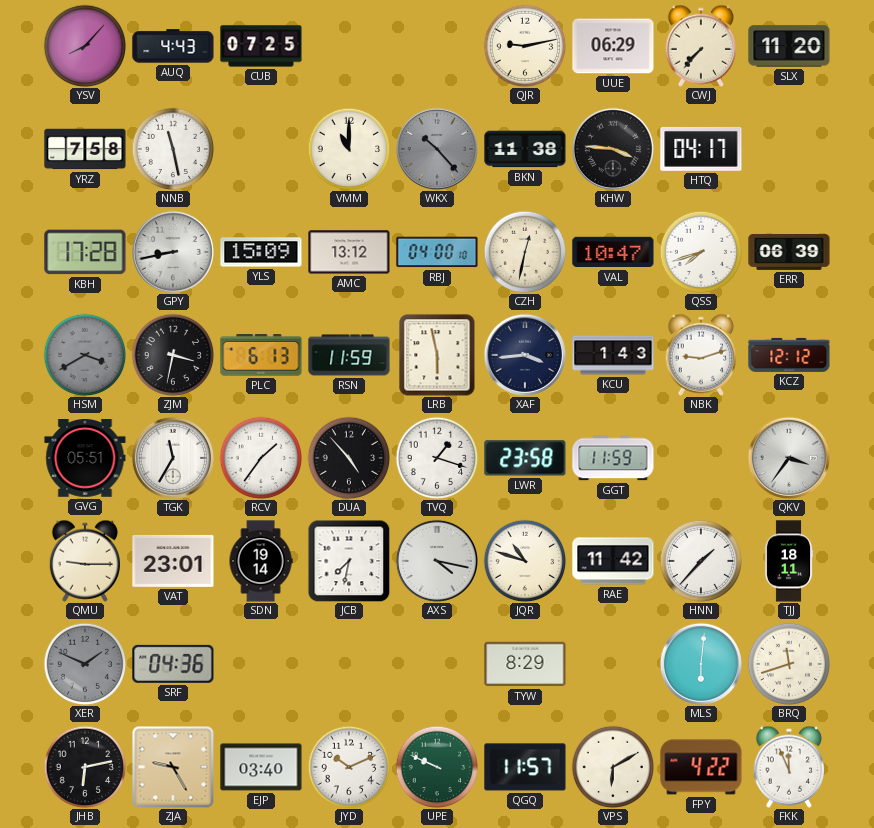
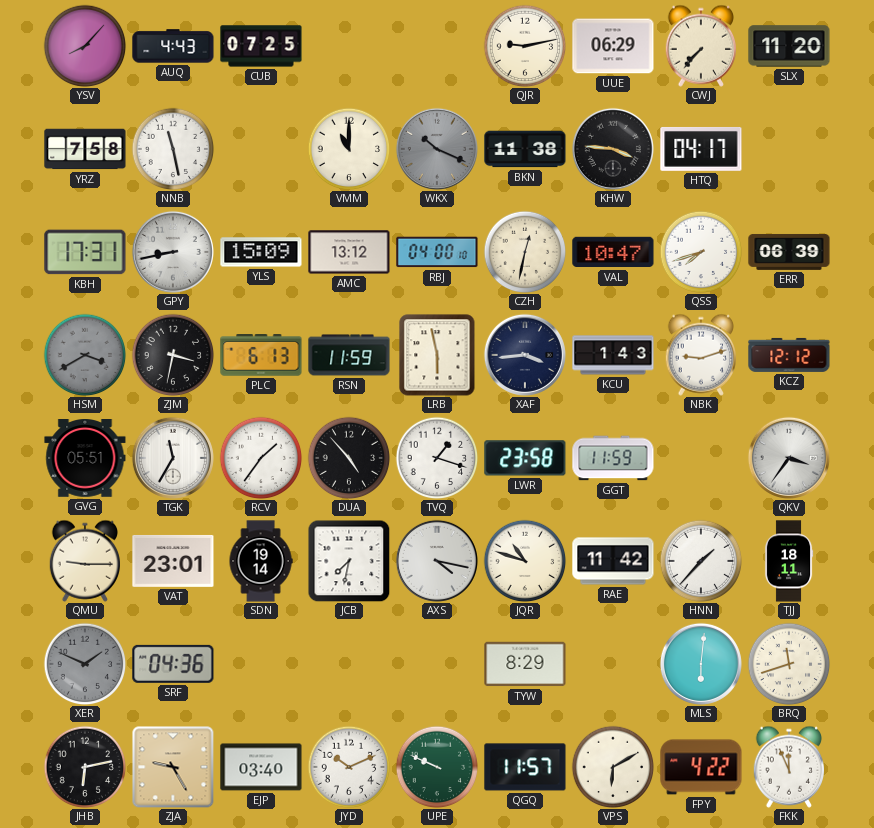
WKX: 10:23 -> 10:19
KBH: 17:28 -> 17:31
